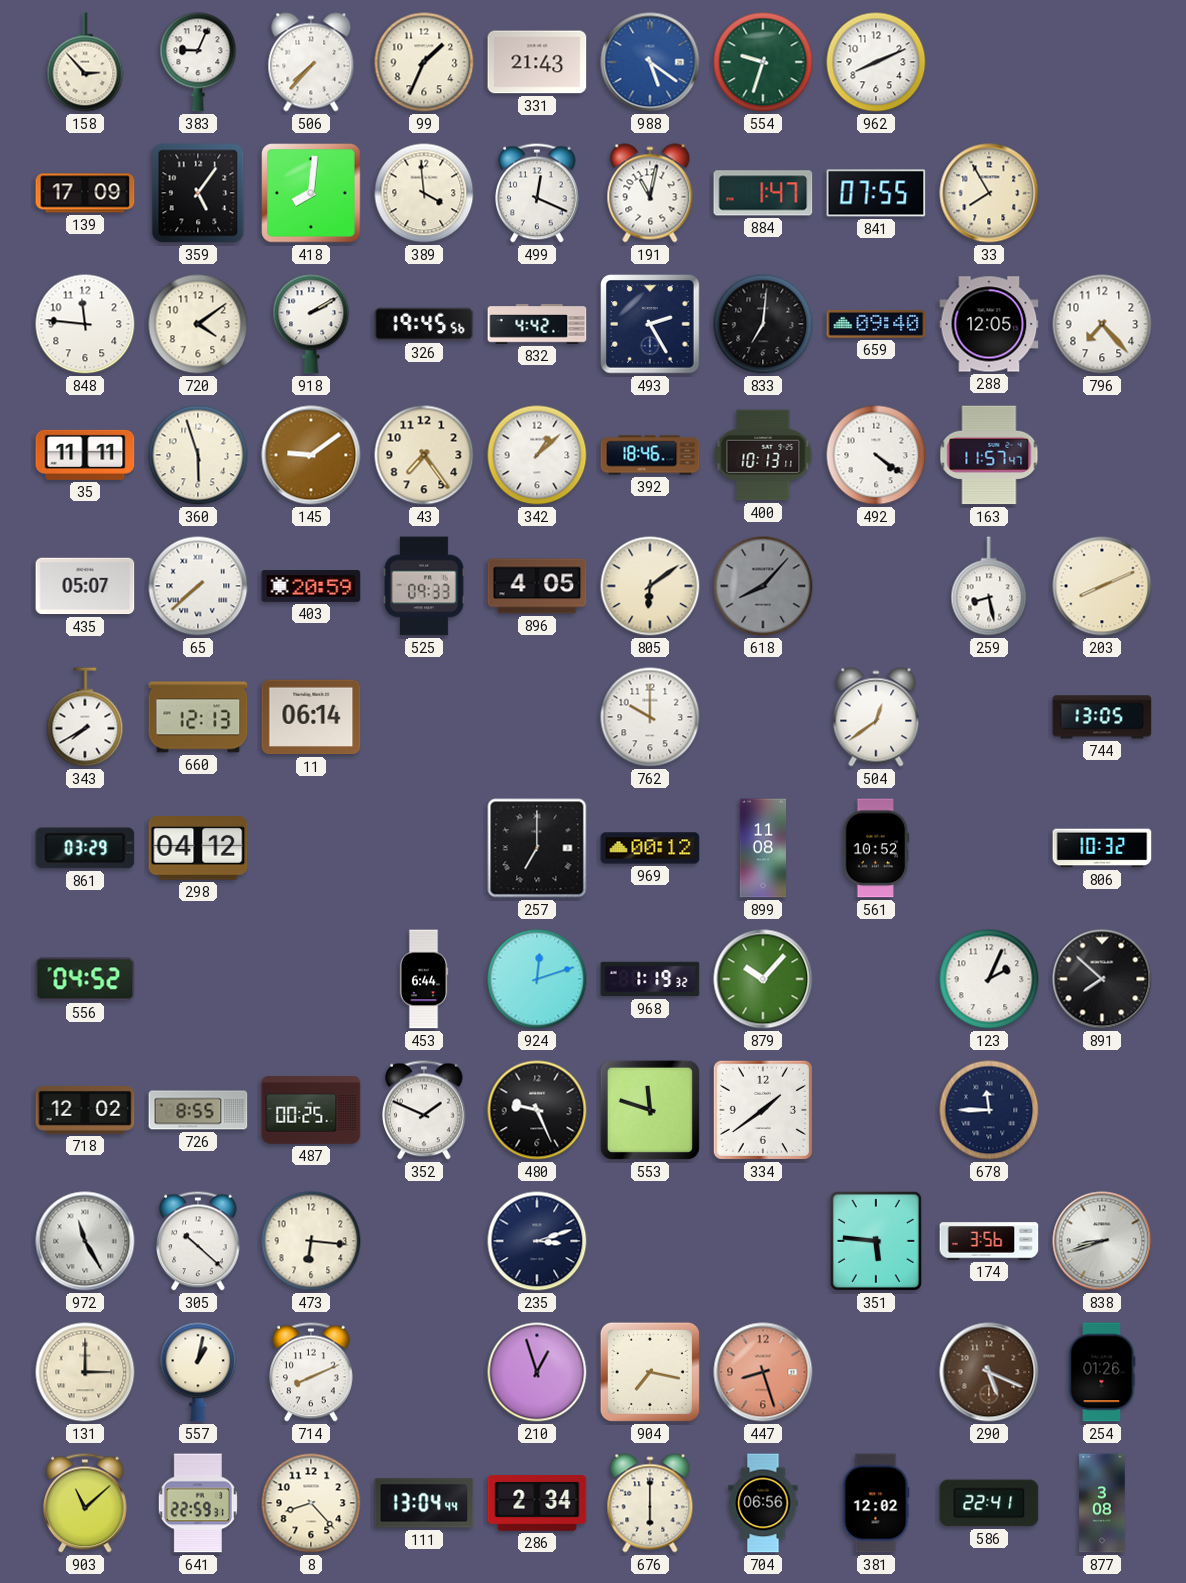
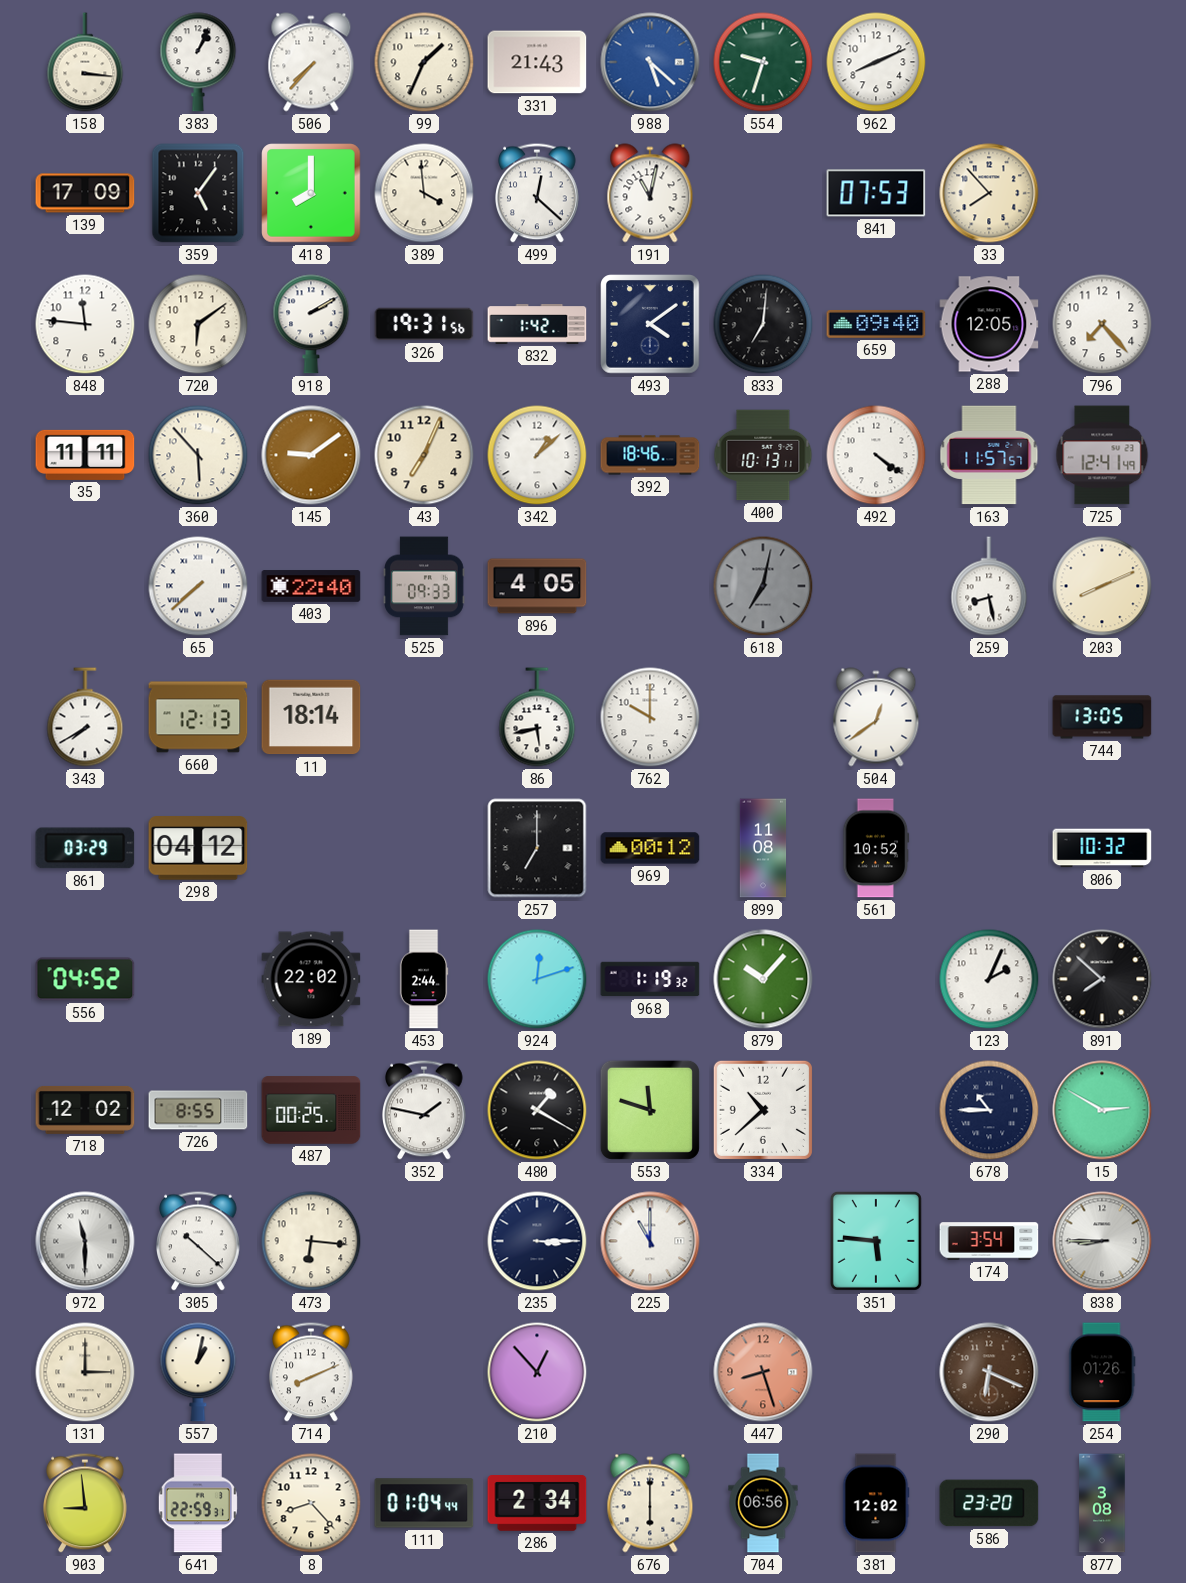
158: 2:53 -> 3:16
383: 9:04 -> 1:04
988: 5:21 -> 5:22
418: 8:01 -> 8:00
499: 12:19 -> 12:22
884: 1:47 -> none
841: 07:55 -> 07:53
33: 7:55 -> 7:53
720: 4:09 -> 6:09
326: 19:45 -> 19:31
832: 4:42 -> 1:42
493: 2:25 -> 4:09
360: 5:57 -> 5:53
43: 7:24 -> 7:04
163: 11:57:47 -> 11:57:57
725: none -> 12:41
435: 05:07 -> none
403: 20:59 -> 22:40
805: 6:09 -> none
618: 8:07 -> 7:02
11: 06:14 -> 18:14
86: none -> 5:43
189: none -> 22:02
453: 6:44 -> 2:44
352: 1:49 -> 1:47
480: 9:26 -> 1:20
334: 1:39 -> 10:38
678: 11:45 -> 10:45
15: none -> 2:50
972: 11:25 -> 11:30
235: 3:12 -> 3:15
225: none -> 11:00
174: 3:56 -> 3:54
838: 8:42 -> 8:45
210: 12:57 -> 12:53
904: 7:17 -> none
290: 5:19 -> 6:19
903: 11:08 -> 8:59
111: 13:04 -> 01:04
586: 22:41 -> 23:20
